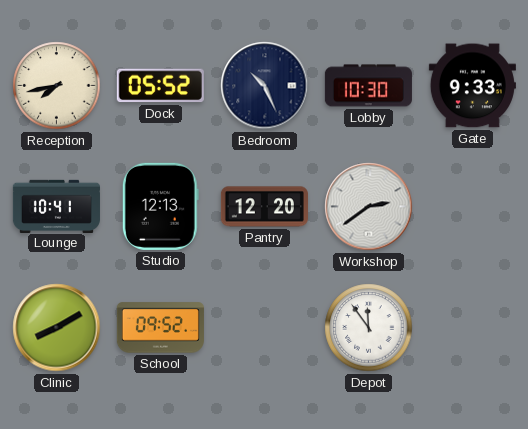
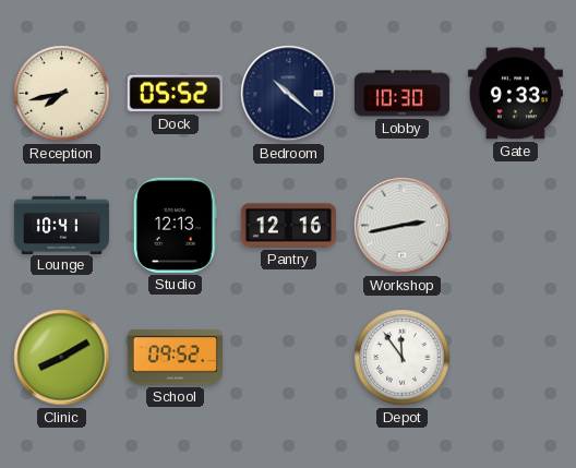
Bedroom: 10:26 -> 10:22
Pantry: 12:20 -> 12:16
Workshop: 2:39 -> 2:43
